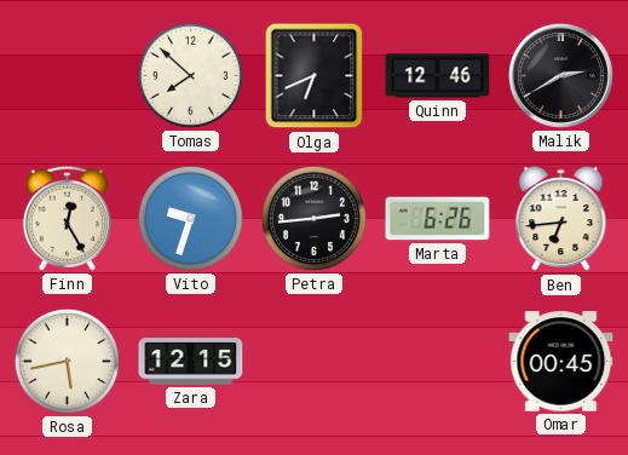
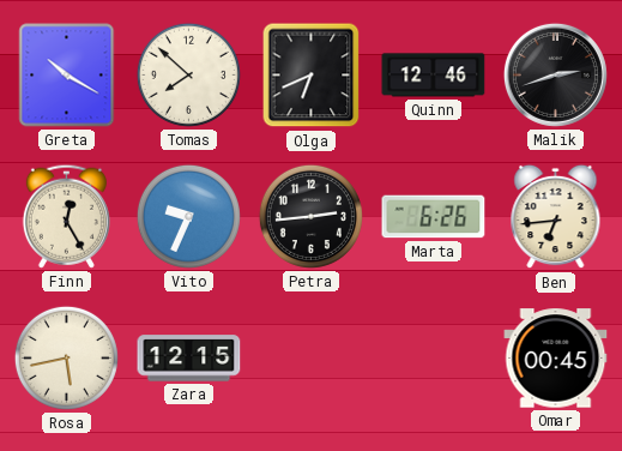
Greta: none -> 10:20
Malik: 2:40 -> 2:42
Vito: 9:33 -> 9:34
